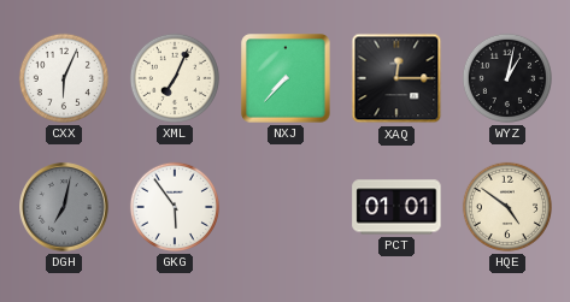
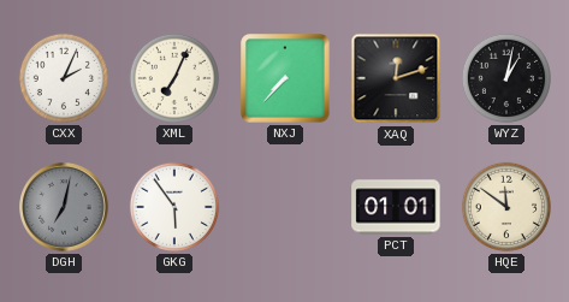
CXX: 6:04 -> 2:04
XAQ: 12:15 -> 12:12
HQE: 4:51 -> 11:51
